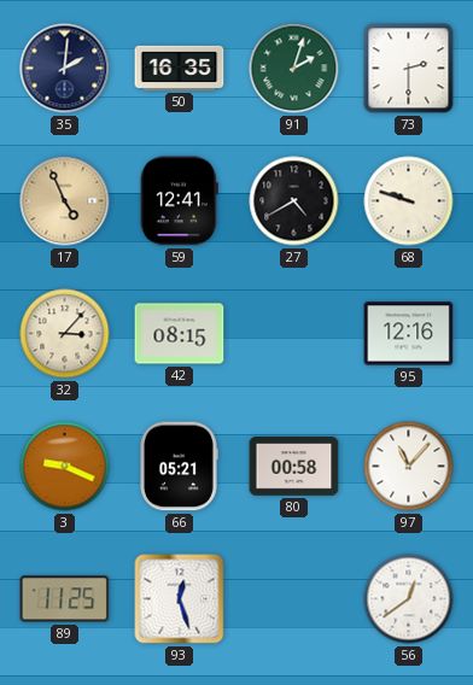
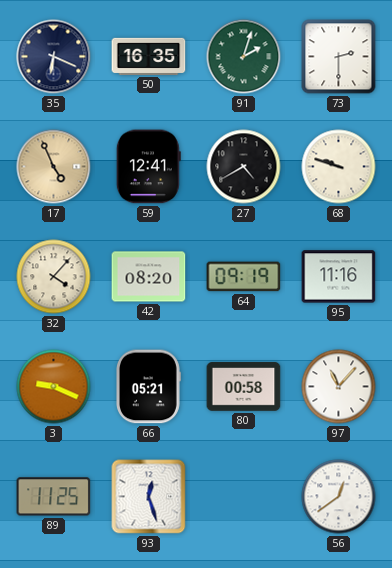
35: 2:01 -> 6:19
32: 3:07 -> 4:07
42: 08:15 -> 08:20
64: none -> 09:19
95: 12:16 -> 11:16
